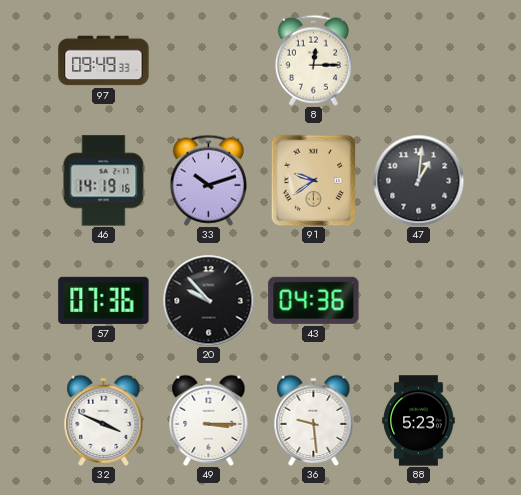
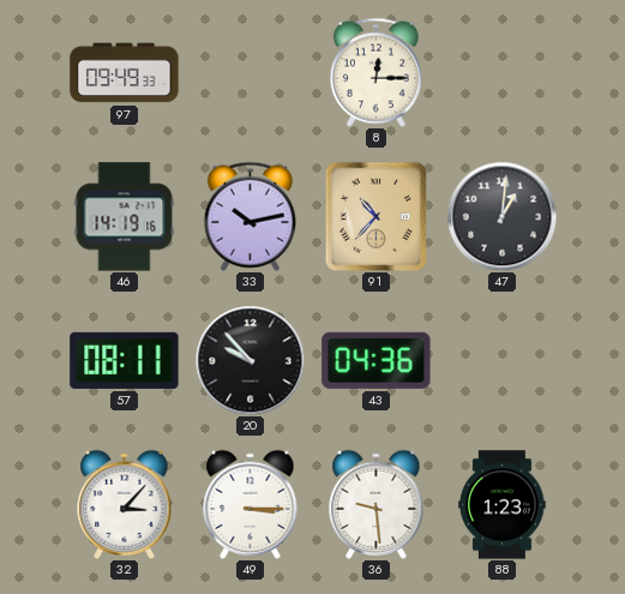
33: 10:12 -> 10:13
91: 9:39 -> 10:37
57: 07:36 -> 08:11
32: 3:49 -> 3:07
88: 5:23 -> 1:23
